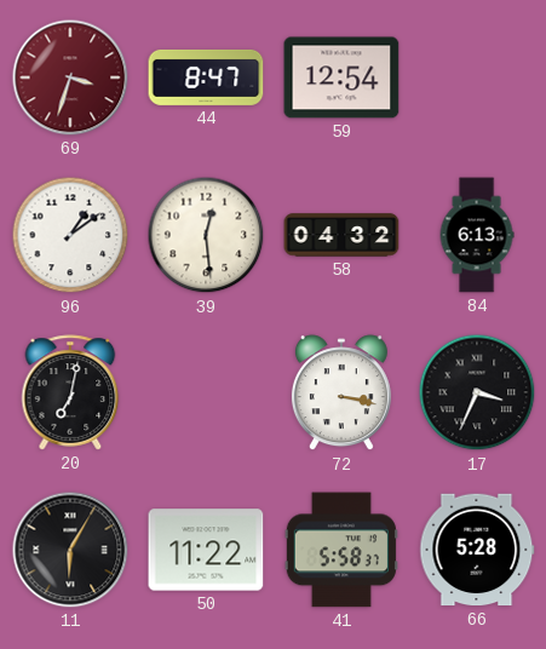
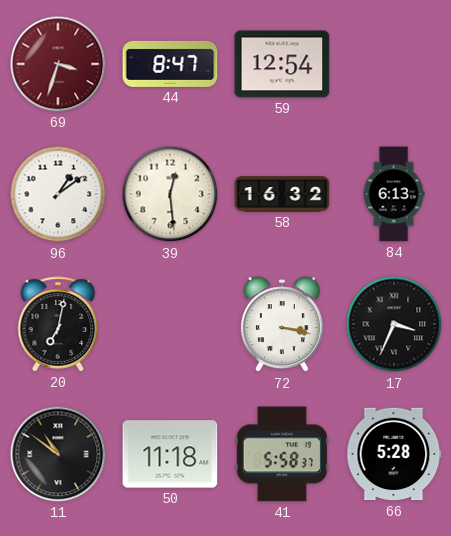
58: 04:32 -> 16:32
11: 6:05 -> 10:51
50: 11:22 -> 11:18
